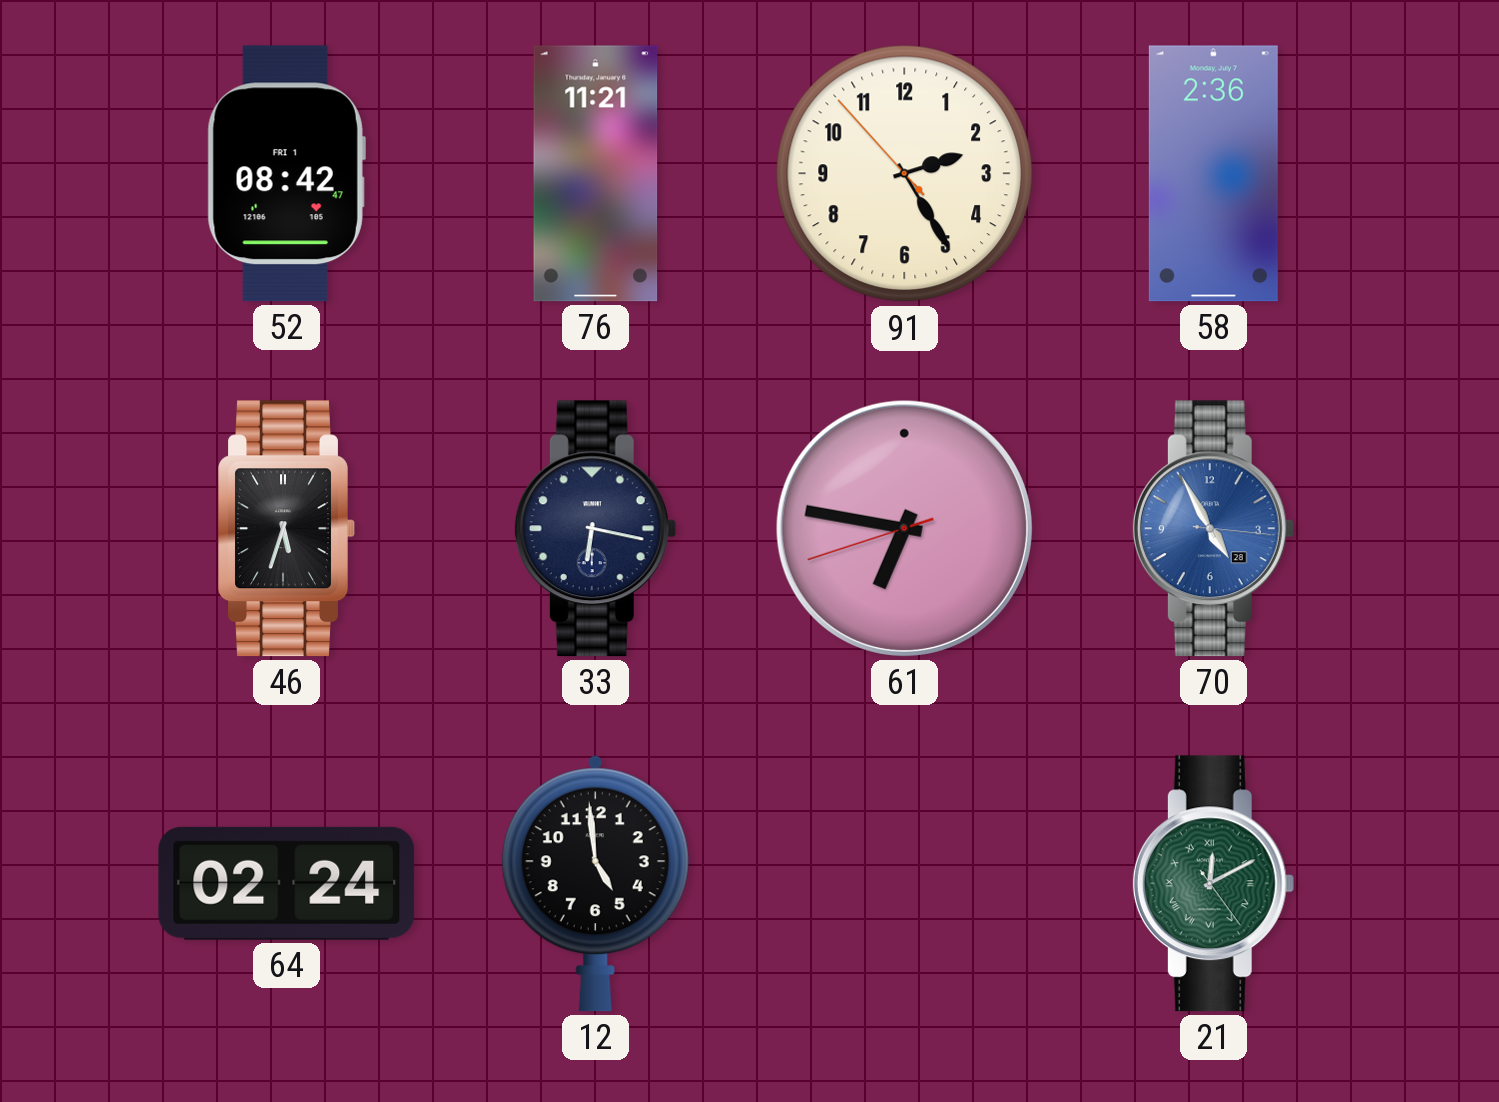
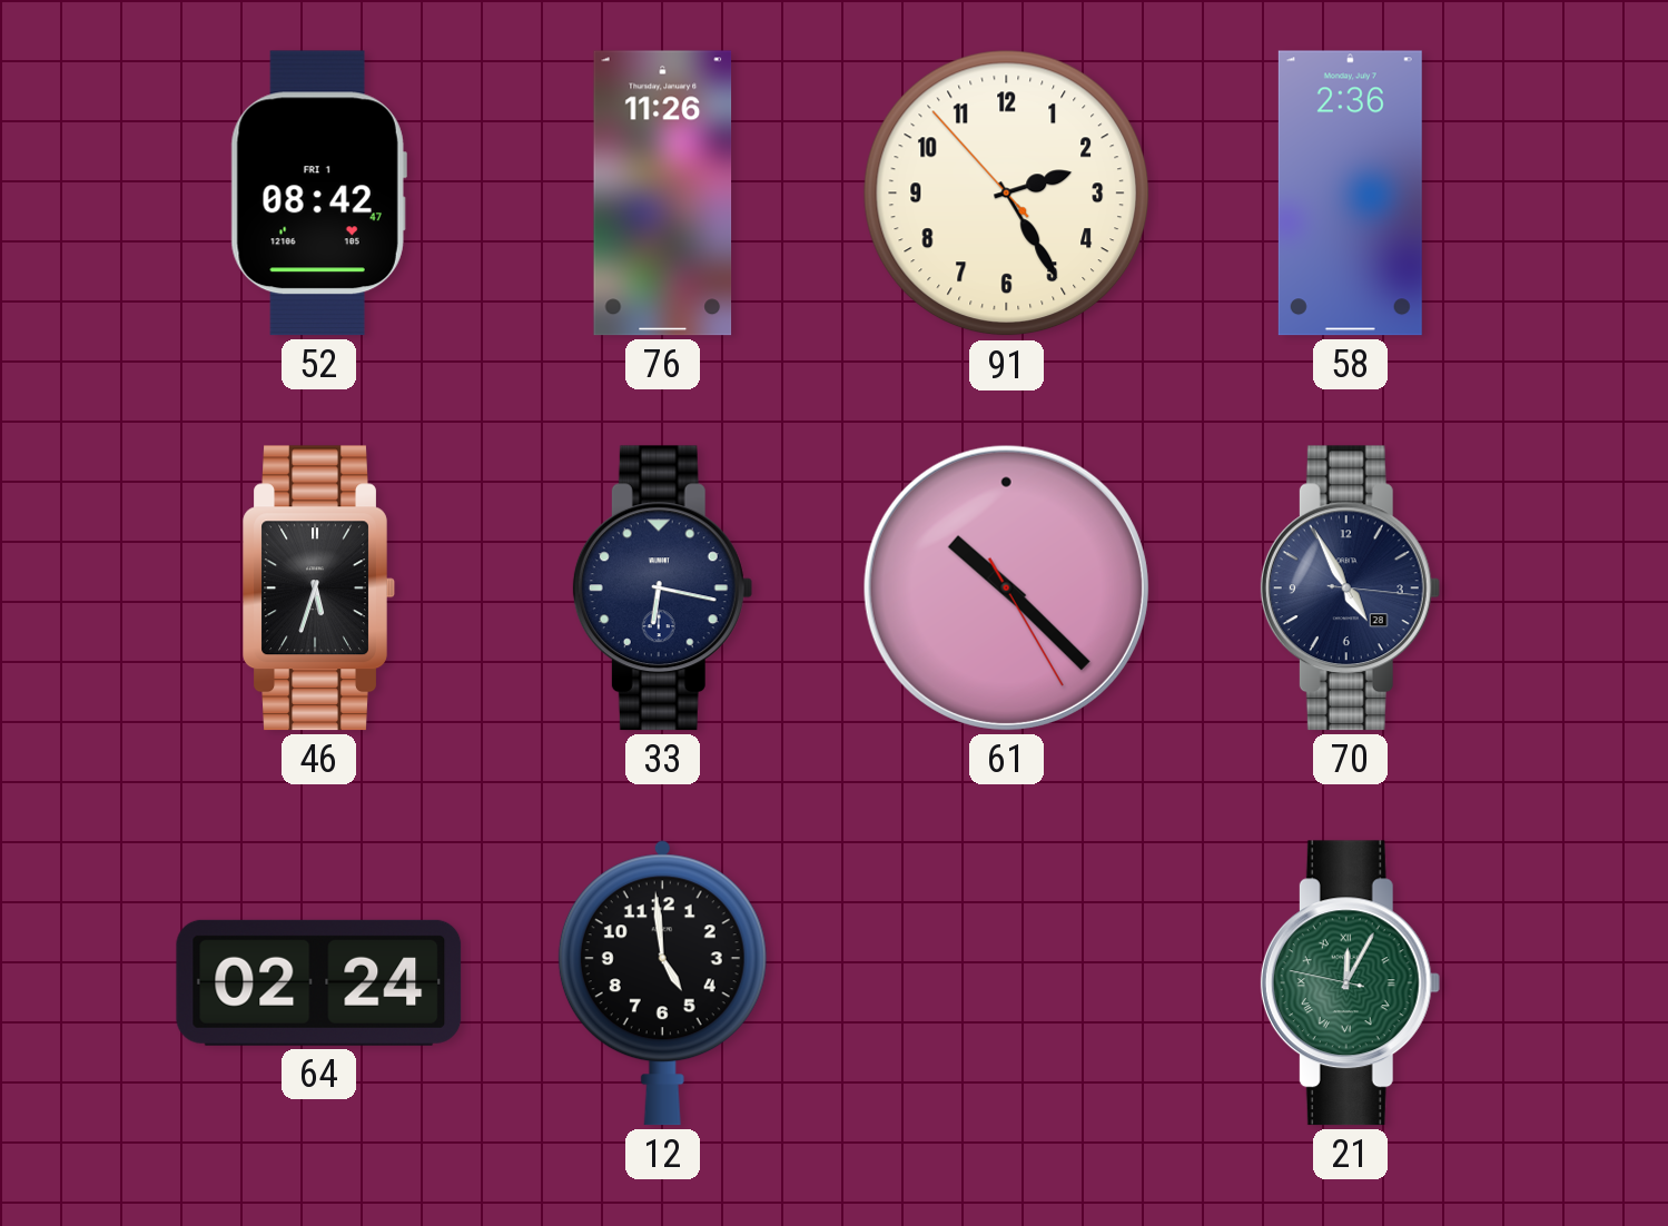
76: 11:21 -> 11:26
61: 6:46 -> 10:22
70 dial: blue -> navy
21: 12:10 -> 12:04
